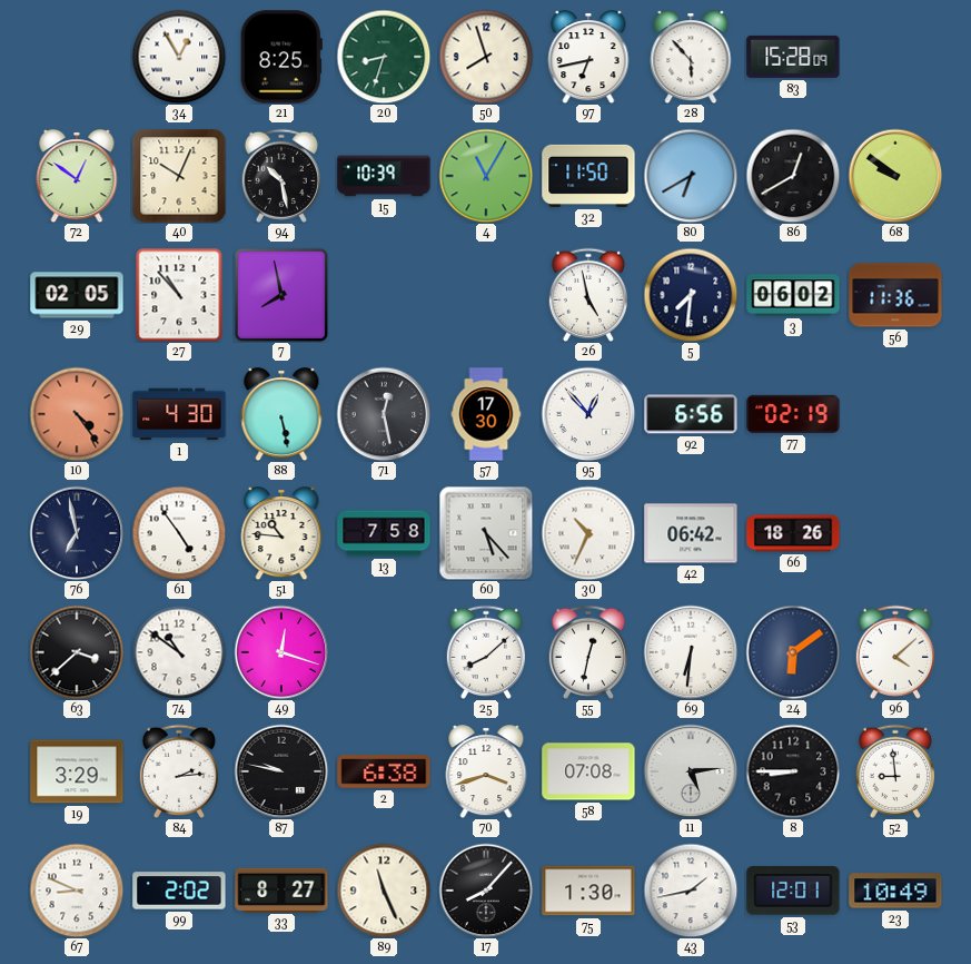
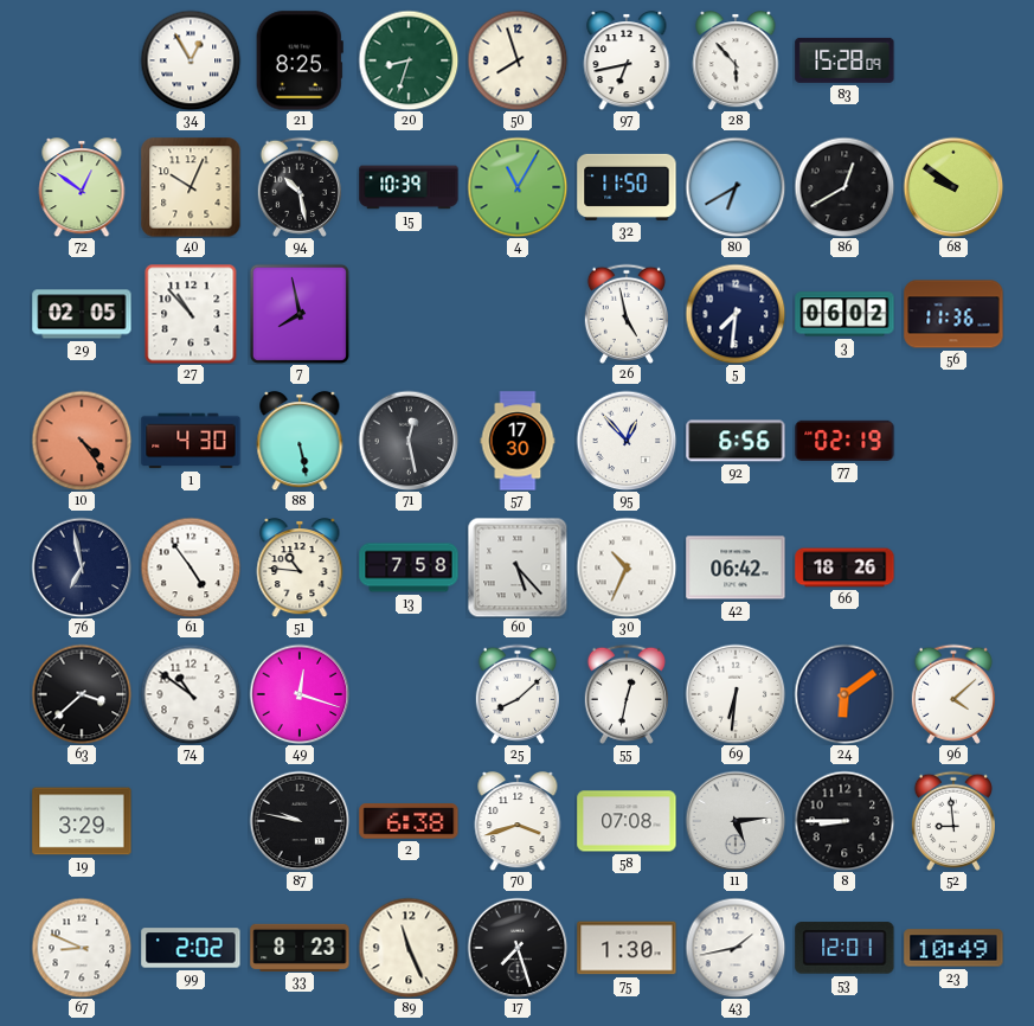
84: 2:14 -> none
33: 8:27 -> 8:23
17: 8:07 -> 7:27
